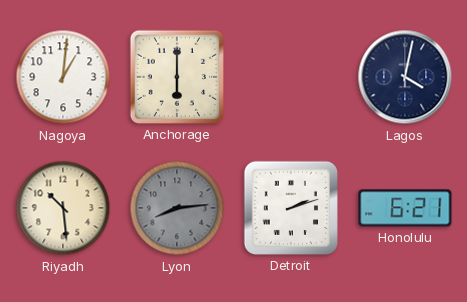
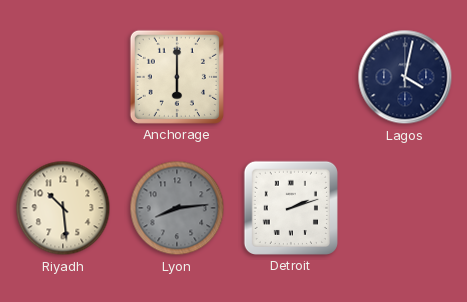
Nagoya: 1:01 -> none
Honolulu: 6:21 -> none
